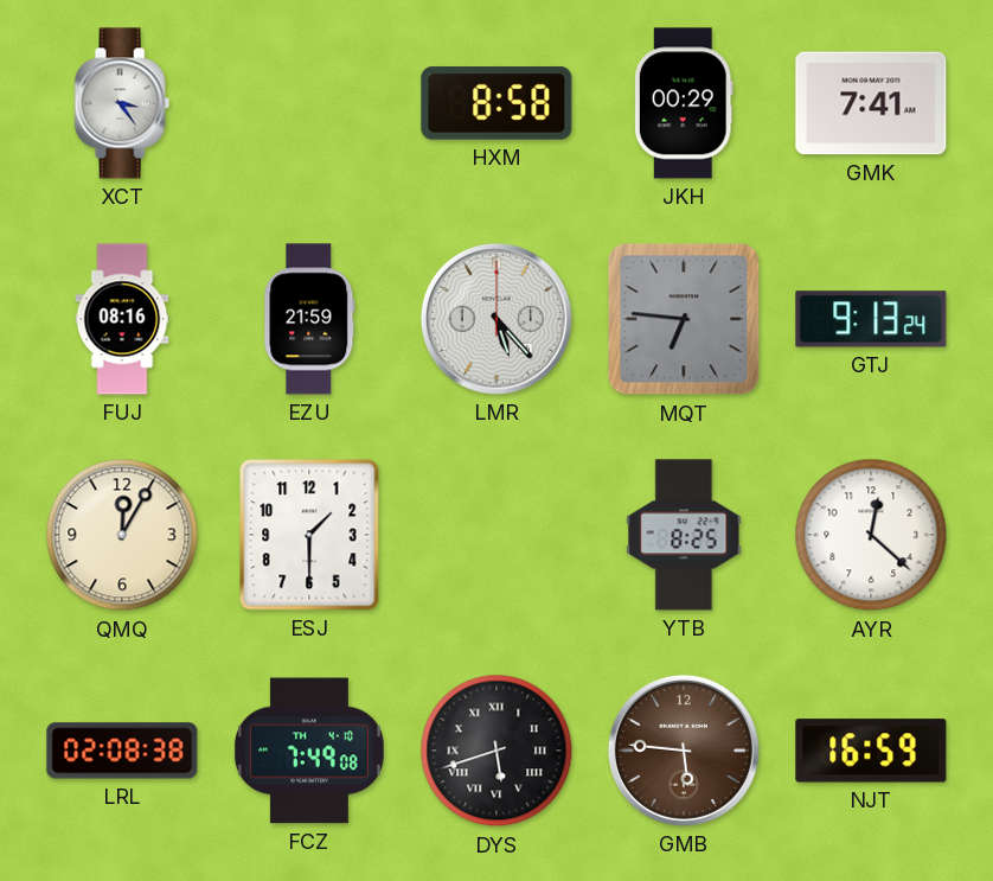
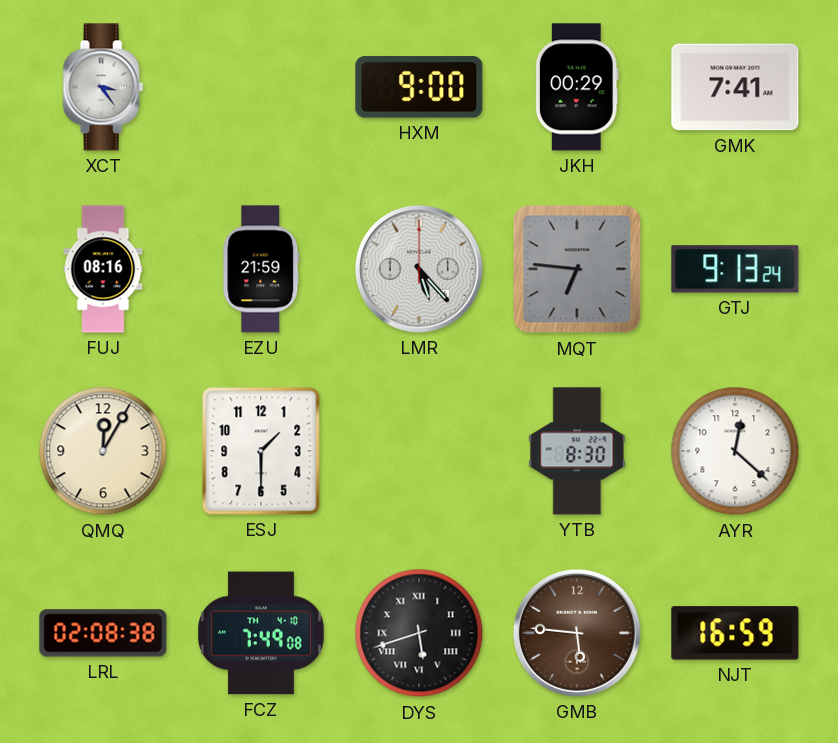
HXM: 8:58 -> 9:00
YTB: 8:25 -> 8:30
